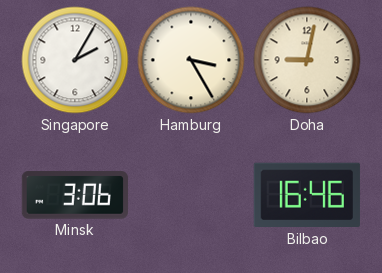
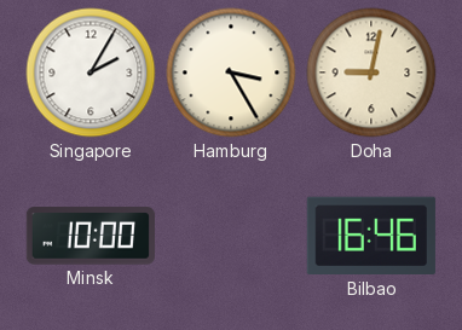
Minsk: 3:06 -> 10:00
